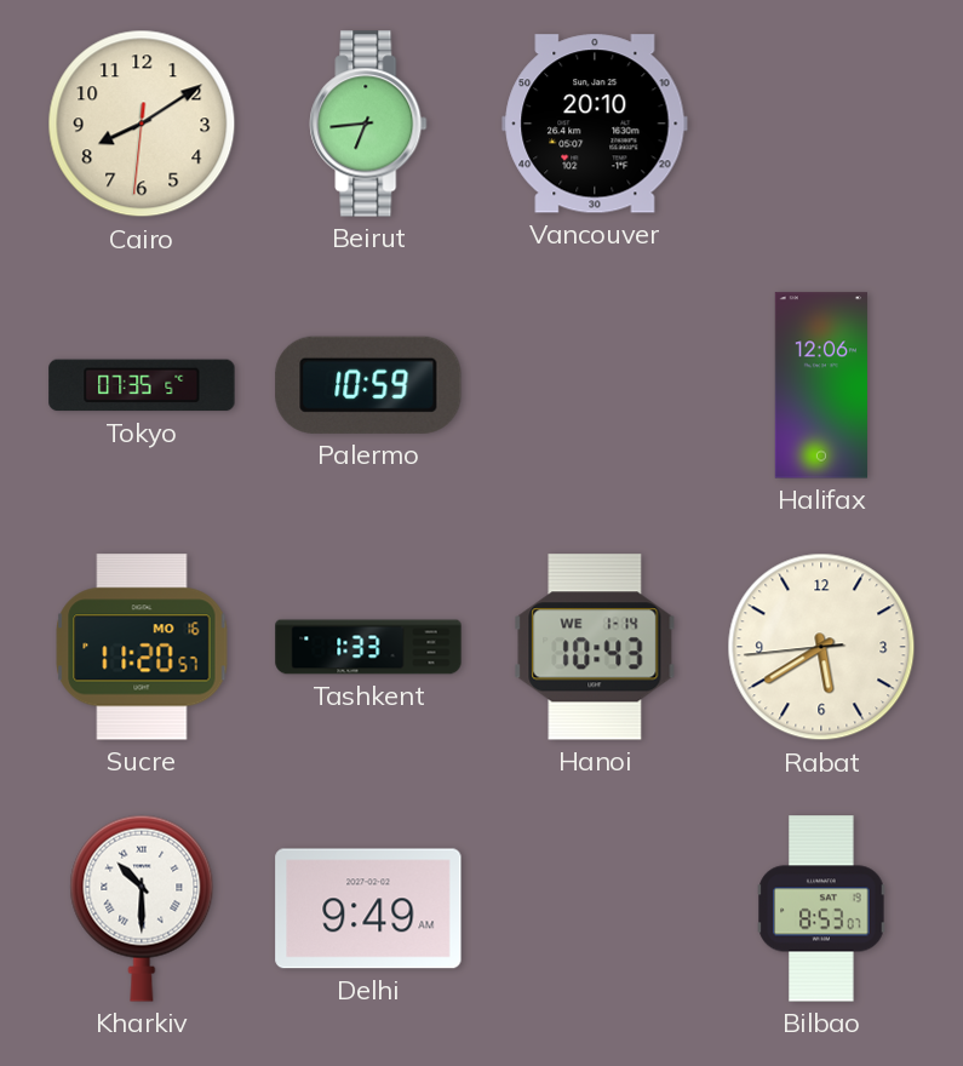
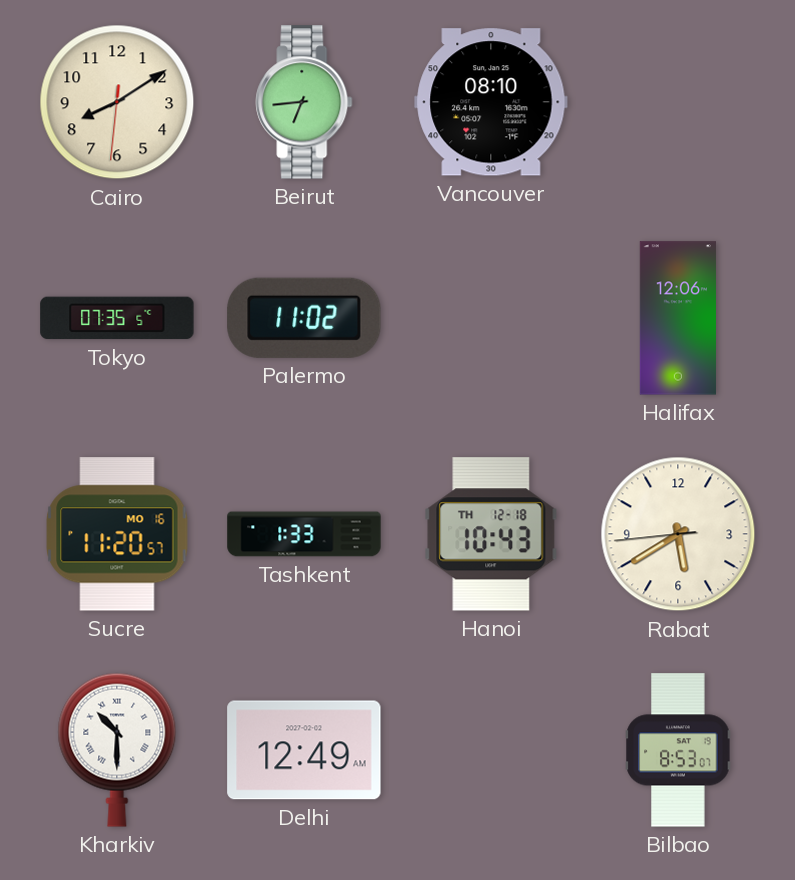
Vancouver: 20:10 -> 08:10
Palermo: 10:59 -> 11:02
Hanoi date: WE 1-14 -> TH 12-18
Delhi: 9:49 -> 12:49
